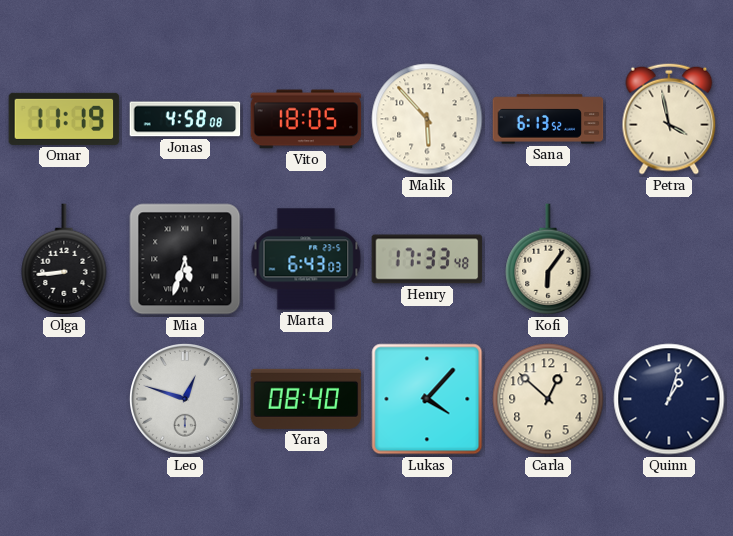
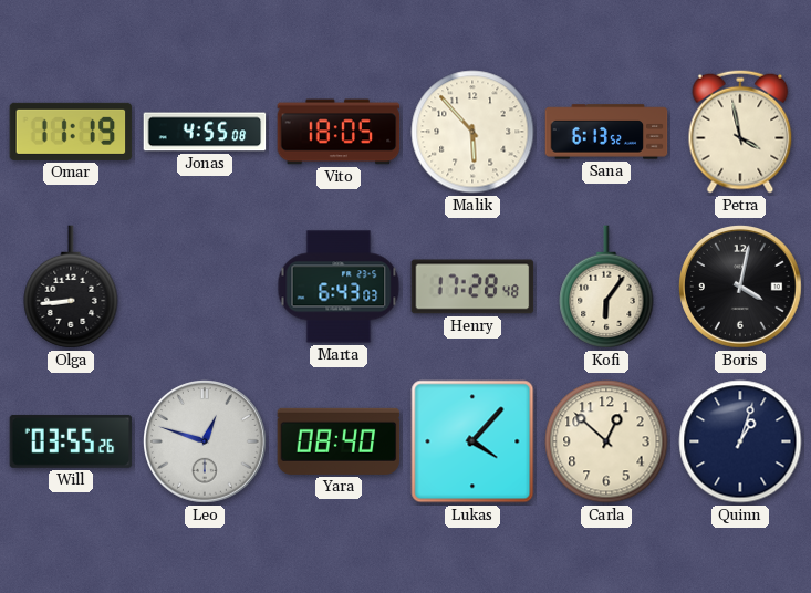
Jonas: 4:58 -> 4:55
Mia: 5:33 -> none
Henry: 17:33 -> 17:28
Boris: none -> 4:02
Will: none -> 03:55
